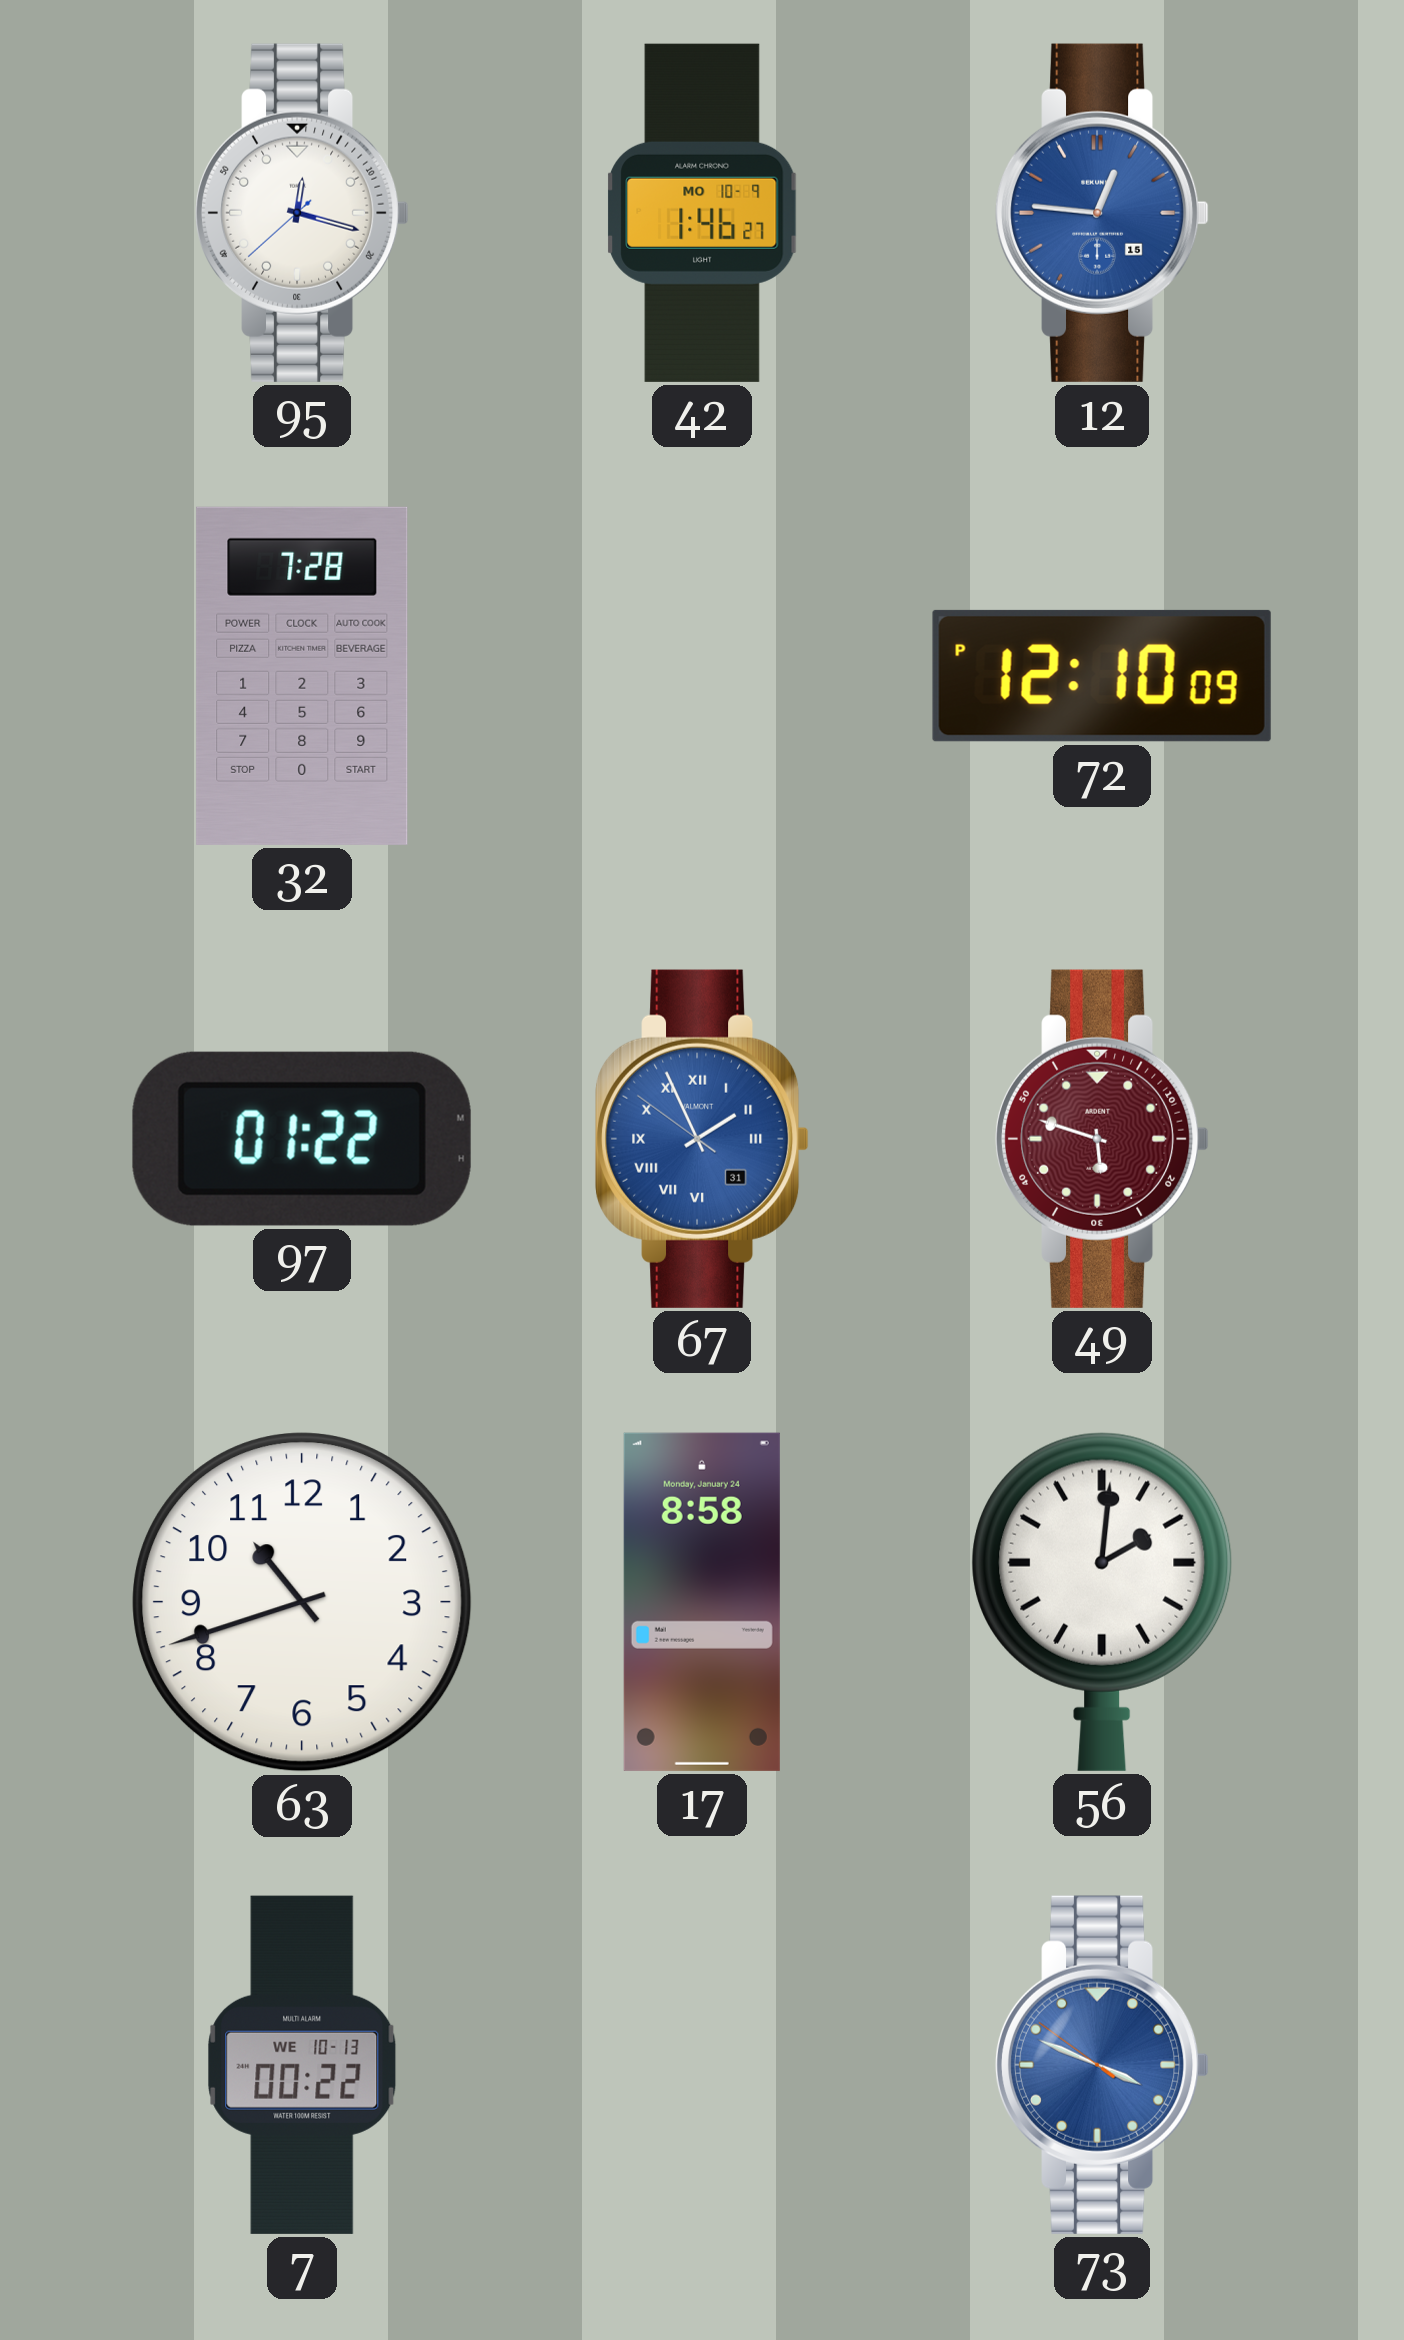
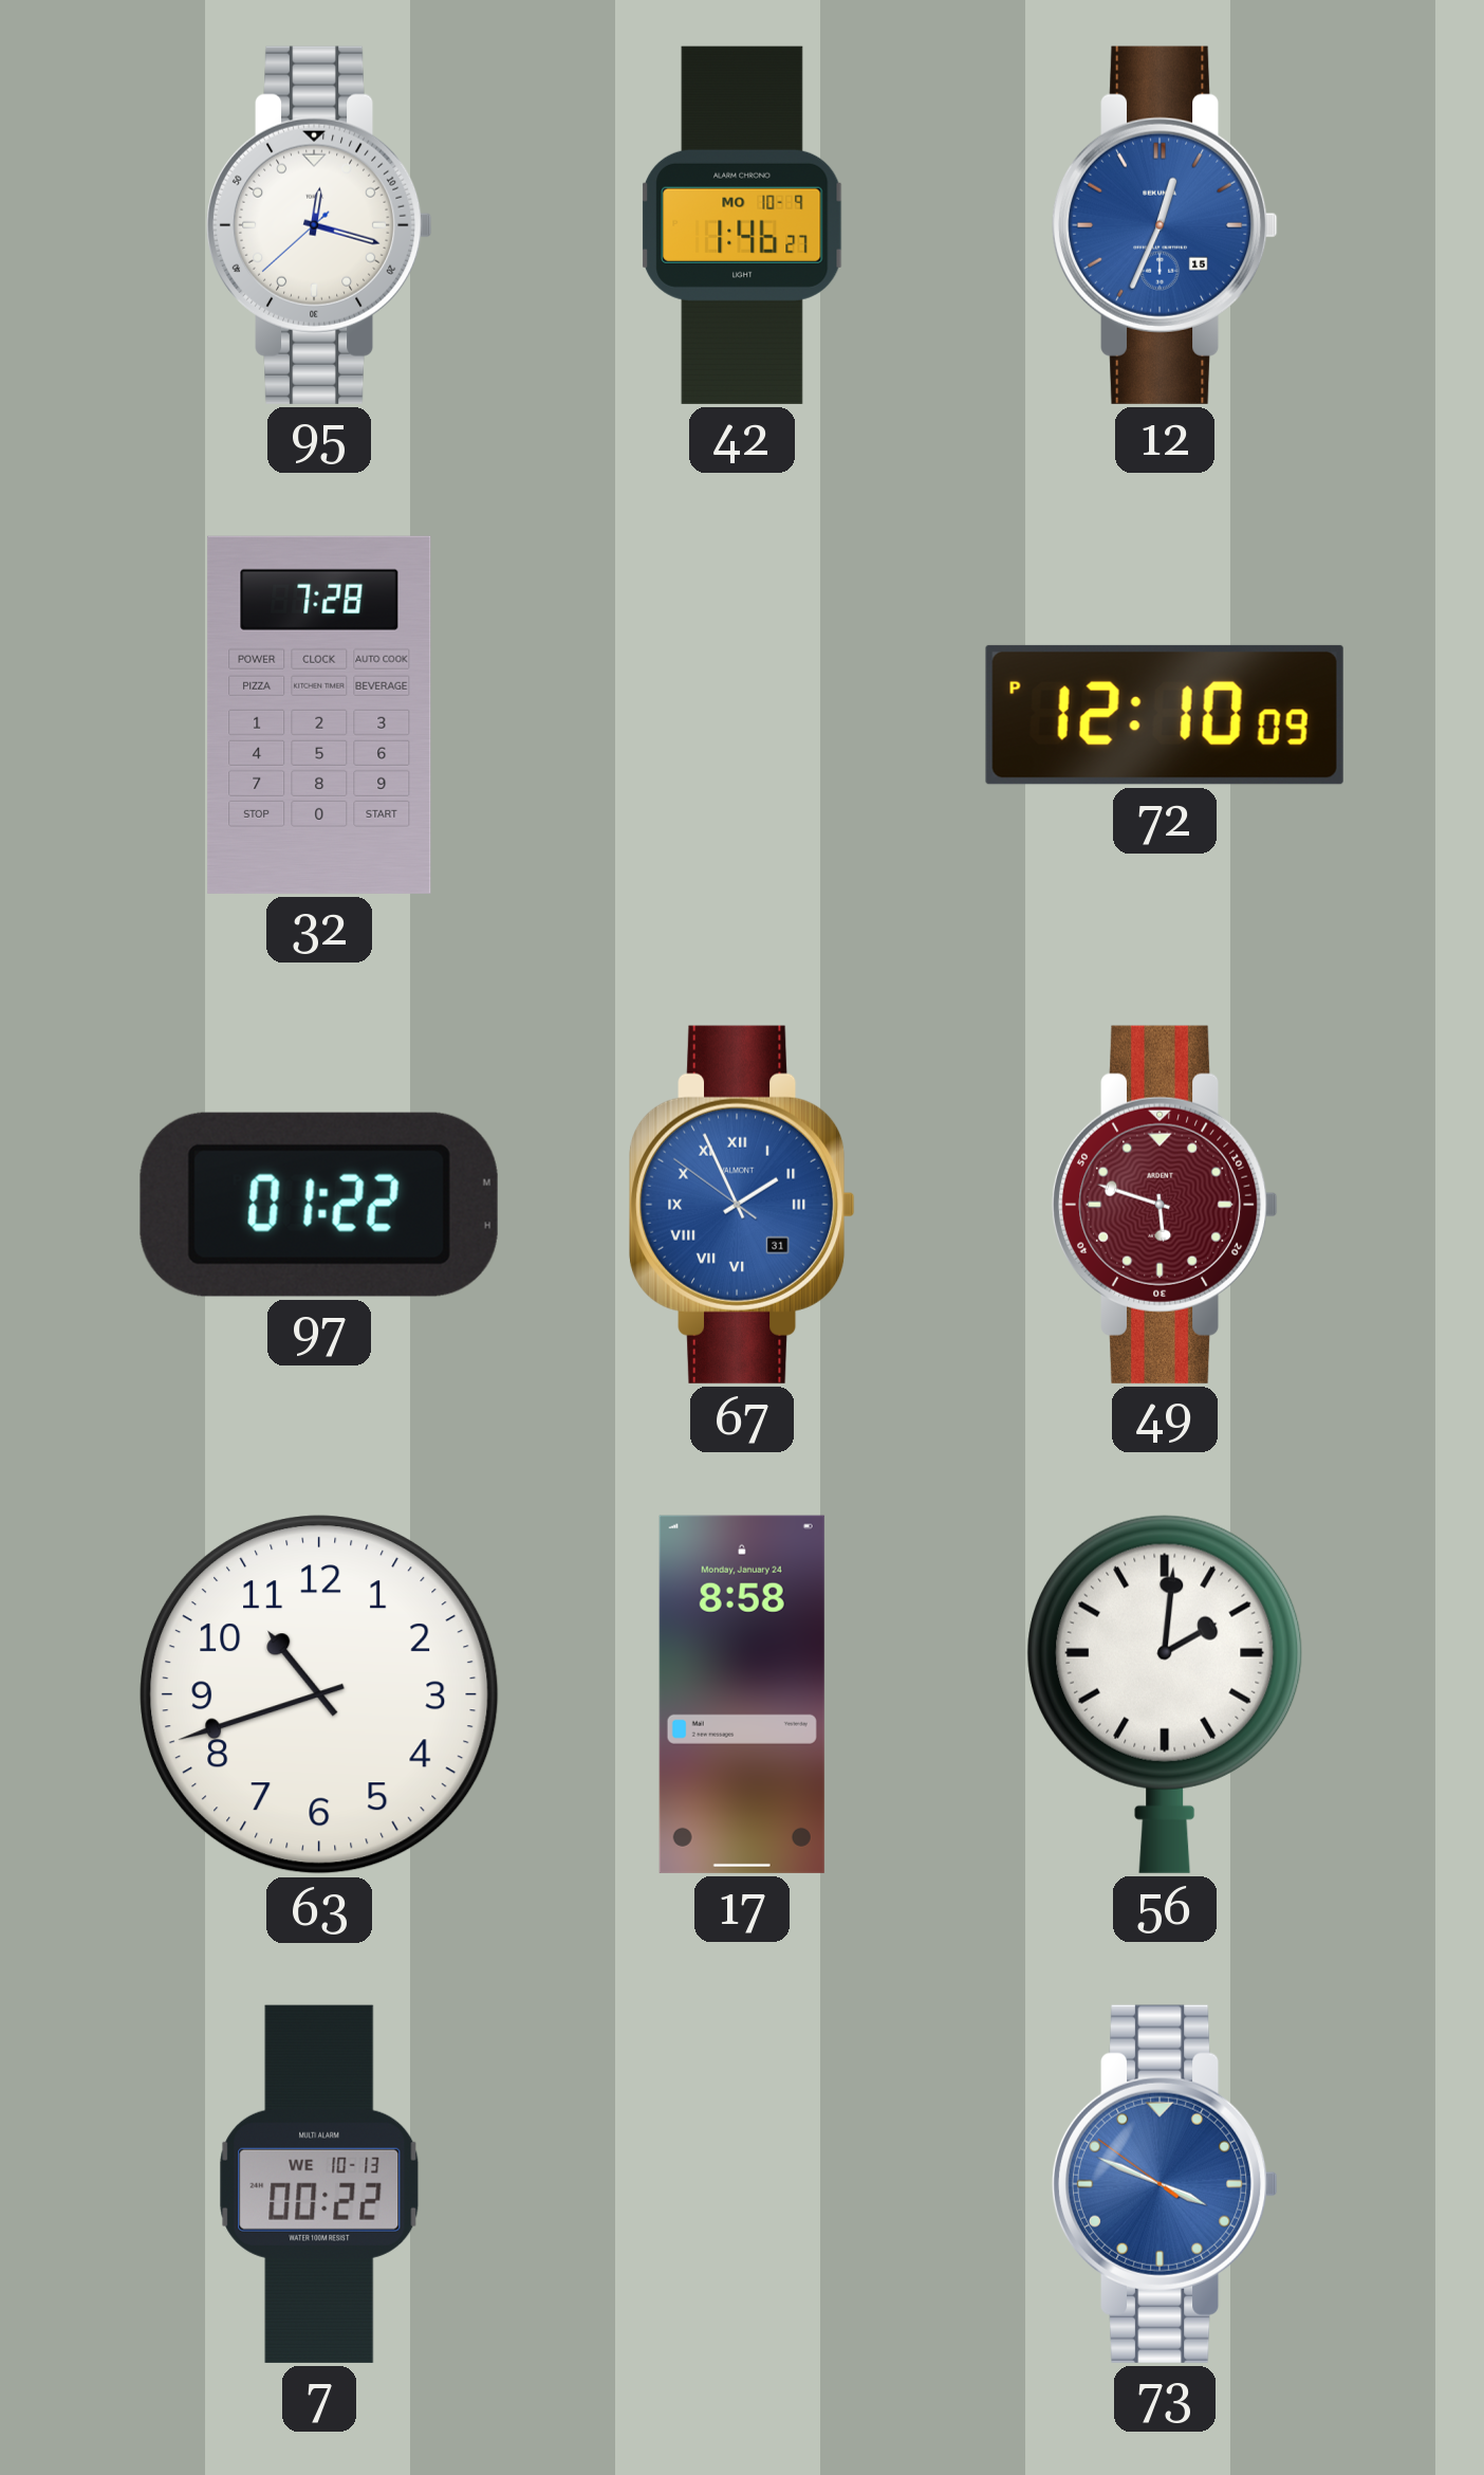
12: 12:46 -> 12:34
